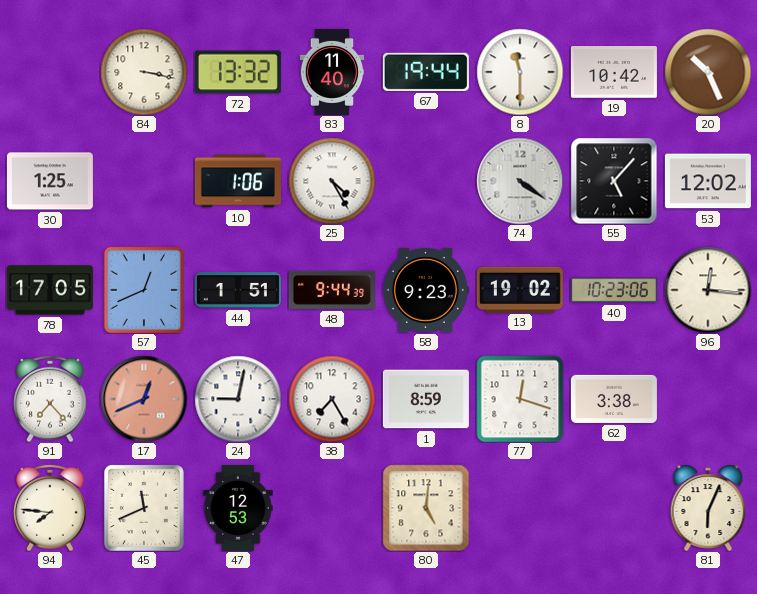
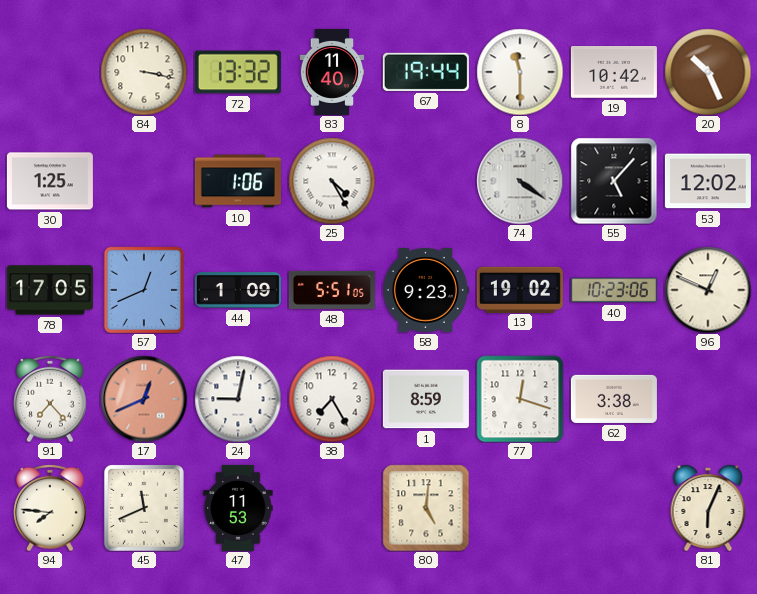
44: 1:51 -> 1:09
48: 9:44 -> 5:51
96: 12:16 -> 12:49
47: 12:53 -> 11:53
